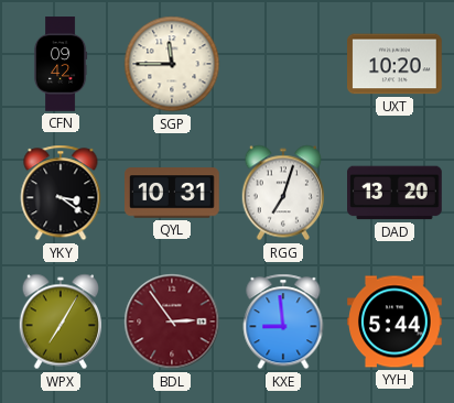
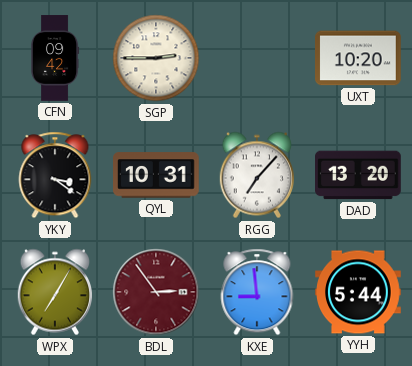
SGP: 11:45 -> 2:45
RGG: 7:03 -> 7:07
